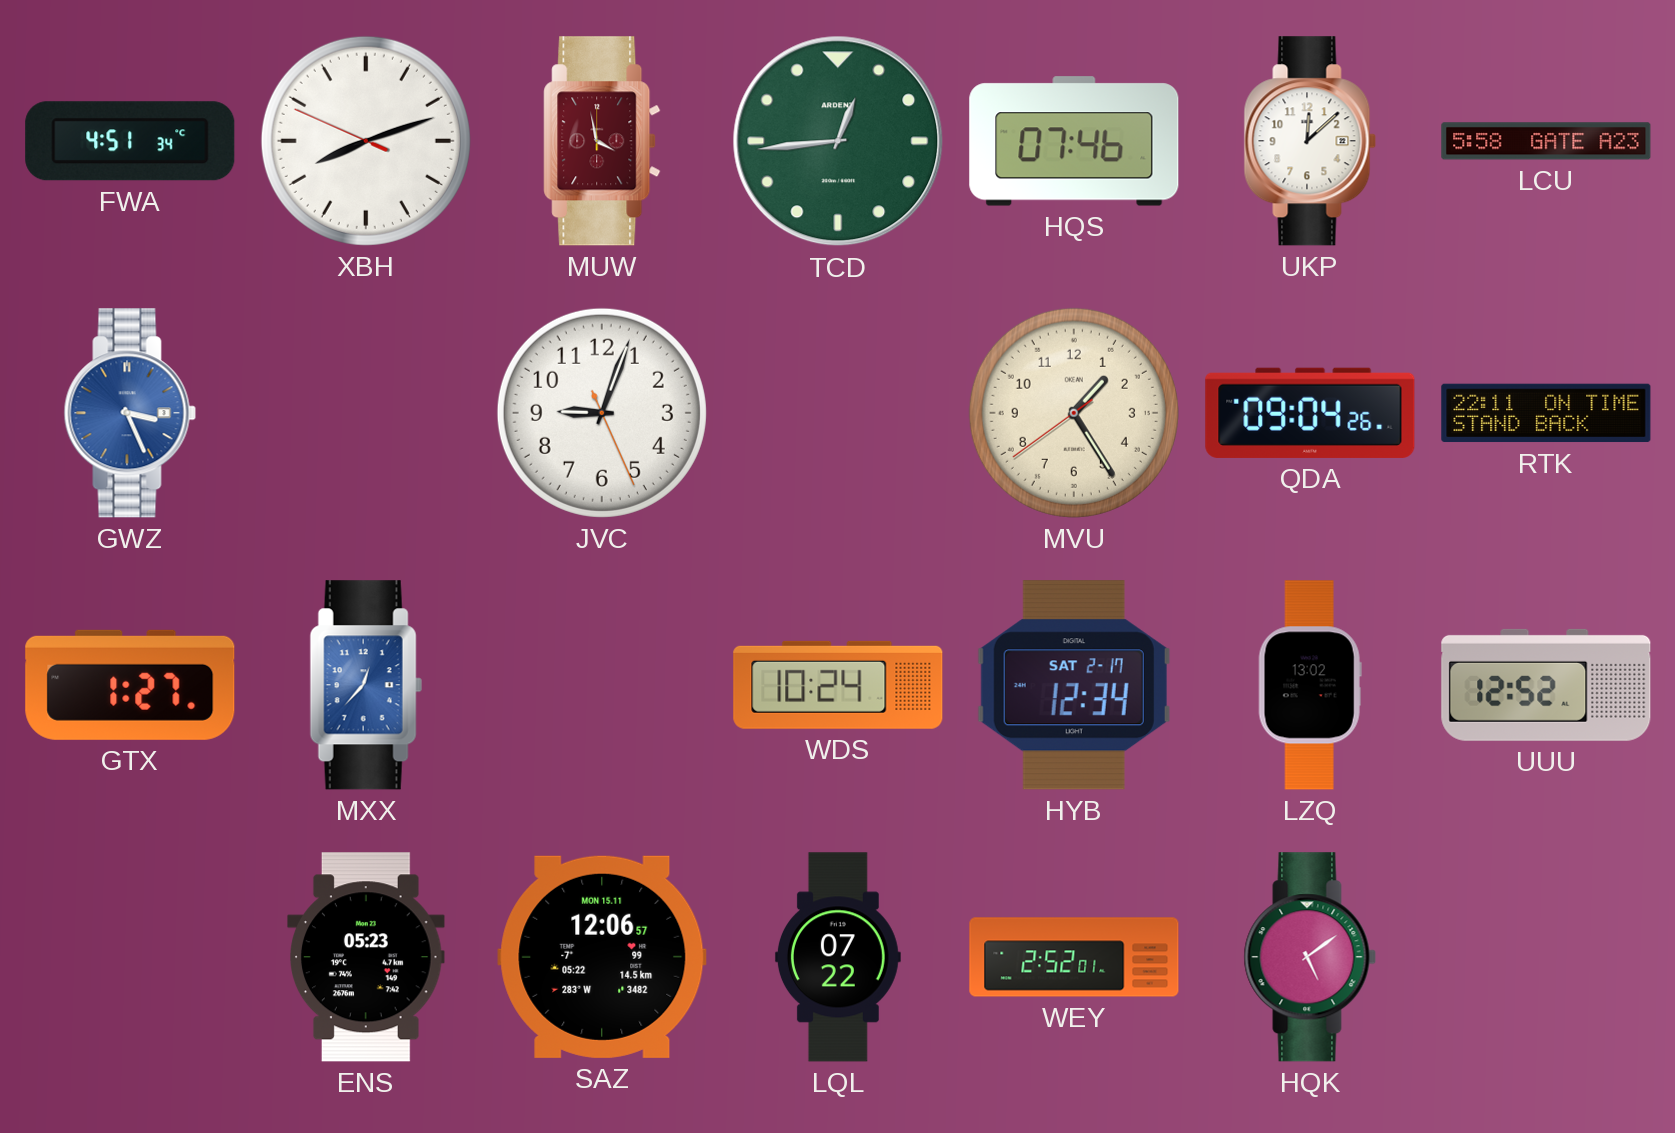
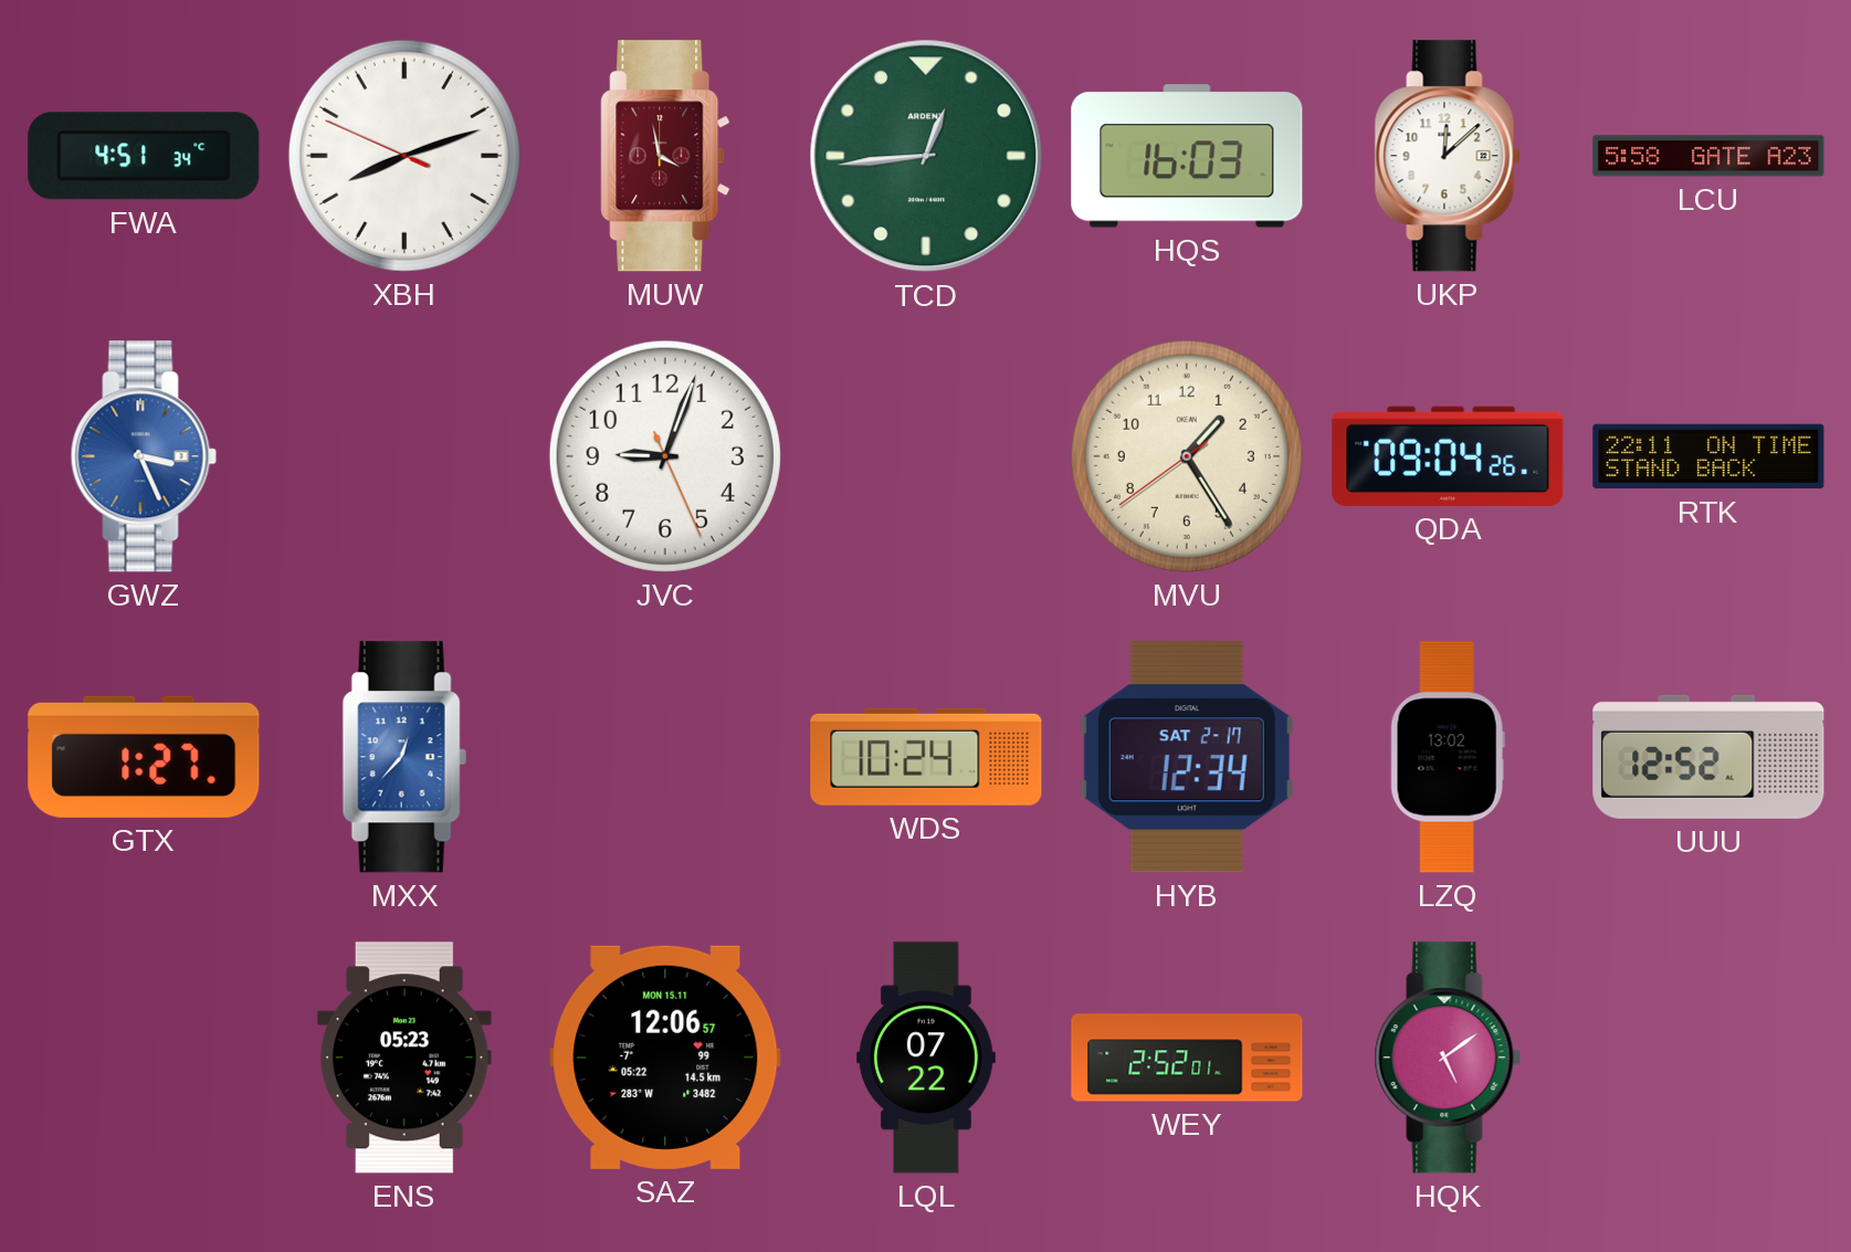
HQS: 07:46 -> 16:03
